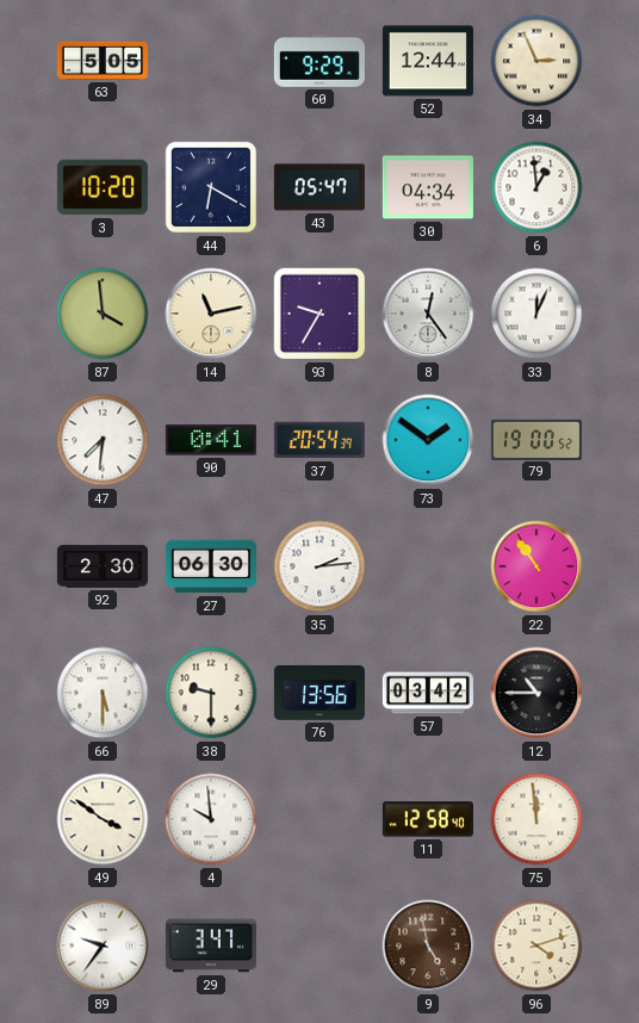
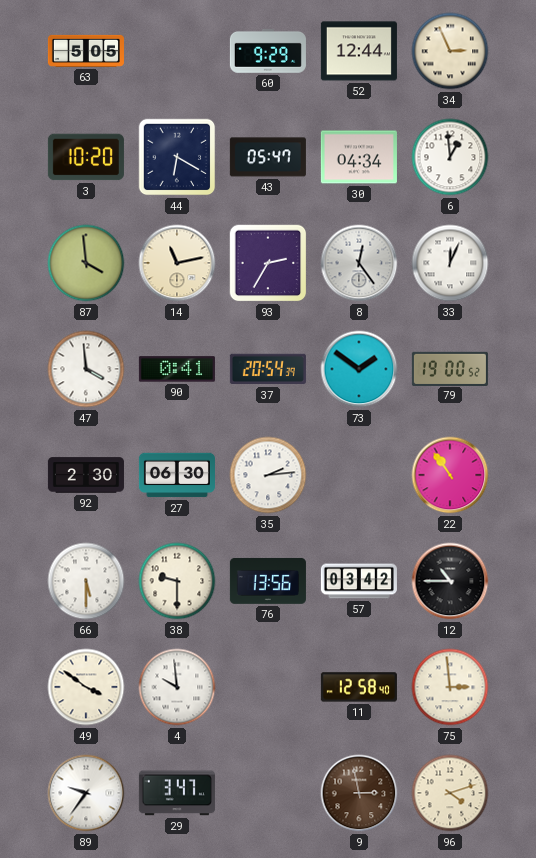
93: 9:35 -> 2:35
47: 7:31 -> 3:59
75: 11:59 -> 2:59
9: 4:58 -> 2:58
